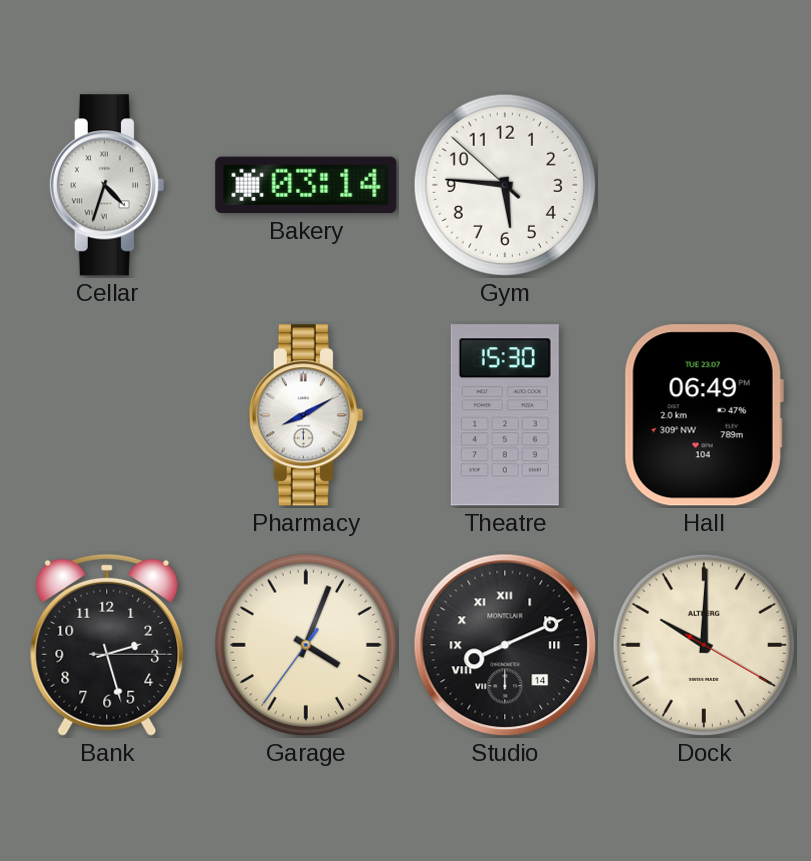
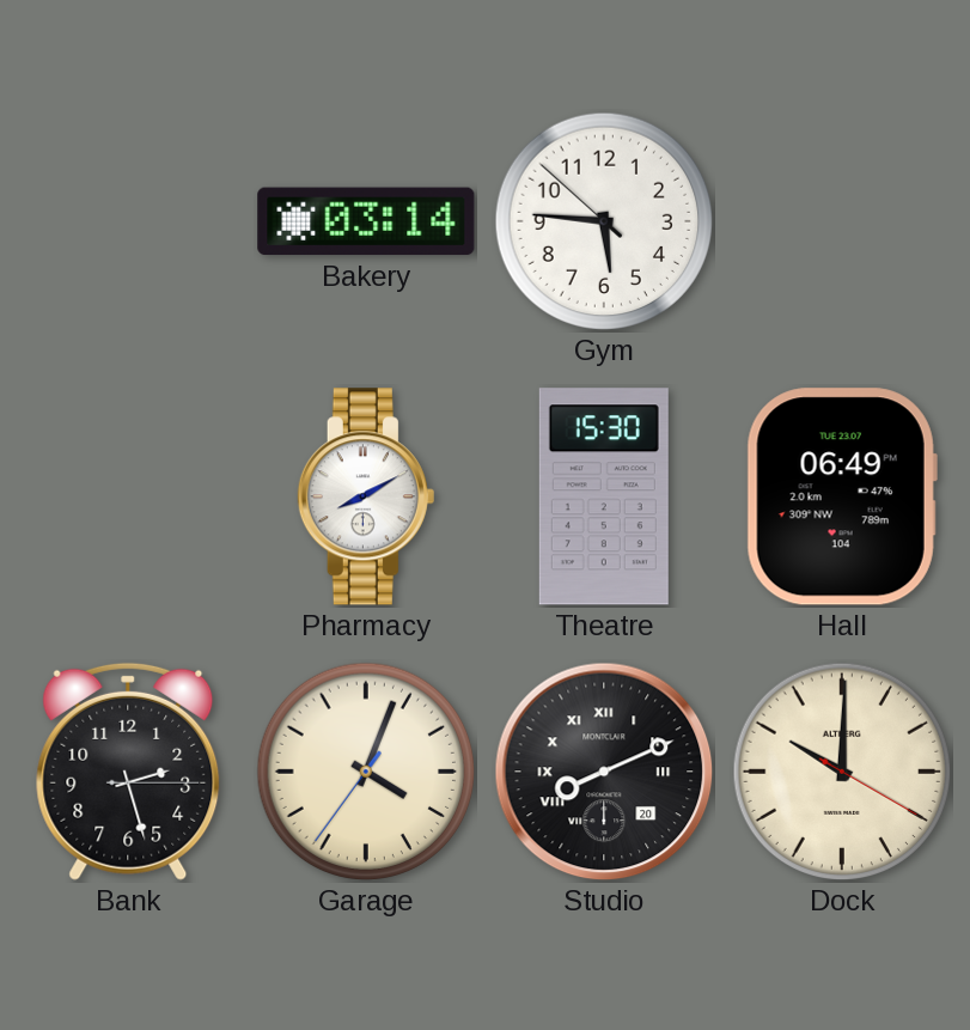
Cellar: 4:33 -> none
Studio date: 14 -> 20
